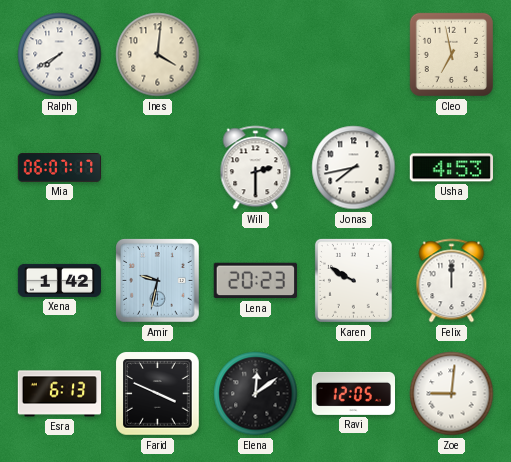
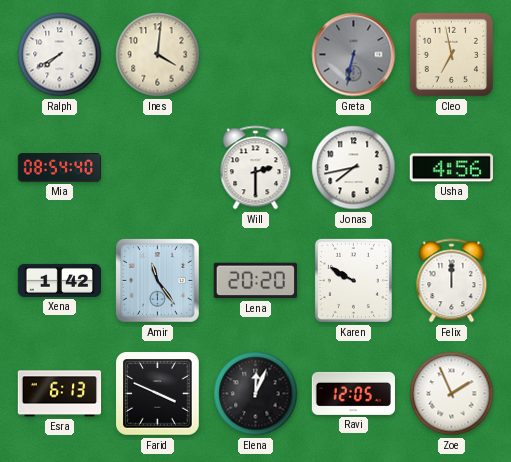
Greta: none -> 6:32
Mia: 06:07 -> 08:54
Usha: 4:53 -> 4:56
Amir: 9:32 -> 11:24
Lena: 20:23 -> 20:20
Elena: 12:09 -> 12:04
Zoe: 9:01 -> 1:56
